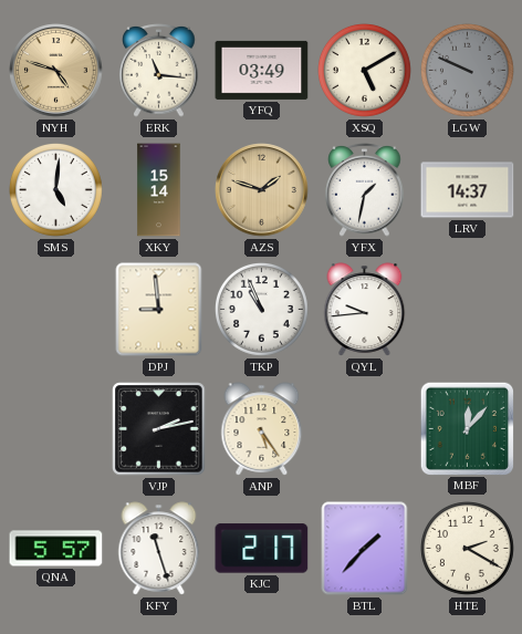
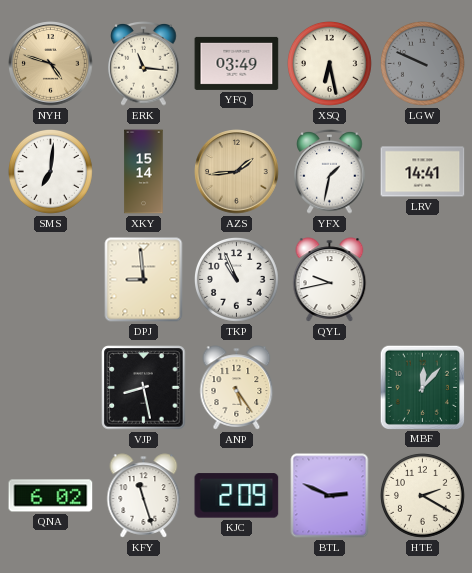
XSQ: 5:10 -> 6:28
SMS: 5:01 -> 7:01
AZS: 1:48 -> 1:44
LRV: 14:37 -> 14:41
QYL: 9:44 -> 9:43
VJP: 2:13 -> 8:28
QNA: 5:57 -> 6:02
KJC: 2:17 -> 2:09
BTL: 1:37 -> 2:49
